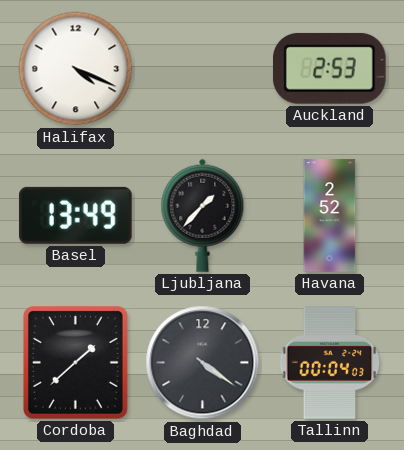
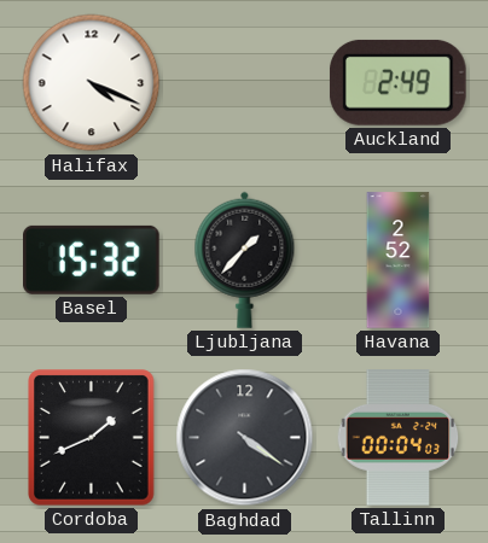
Auckland: 2:53 -> 2:49
Basel: 13:49 -> 15:32
Cordoba: 1:38 -> 1:41
